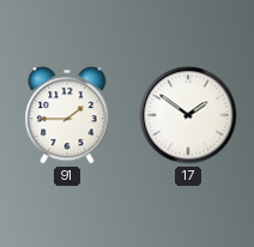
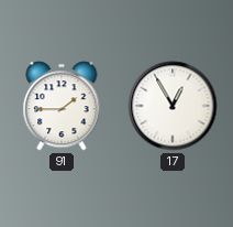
17: 1:51 -> 12:55
